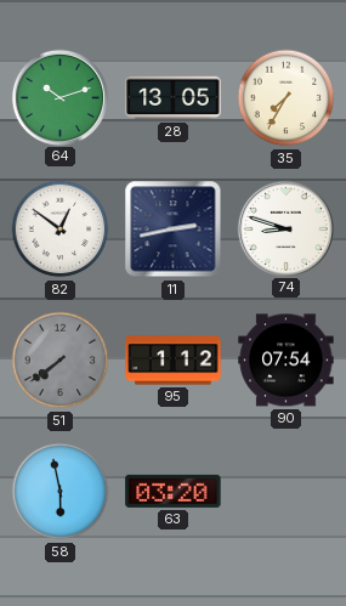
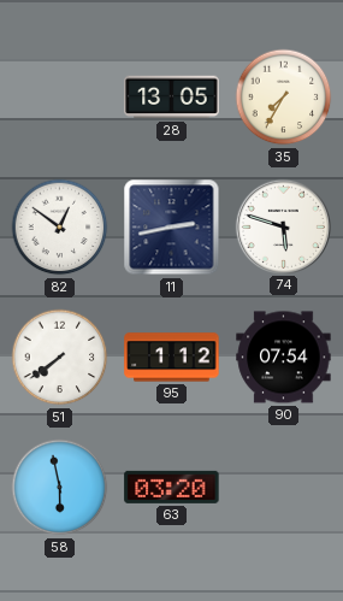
64: 10:12 -> none
74: 8:48 -> 5:48
51 dial: grey -> white
